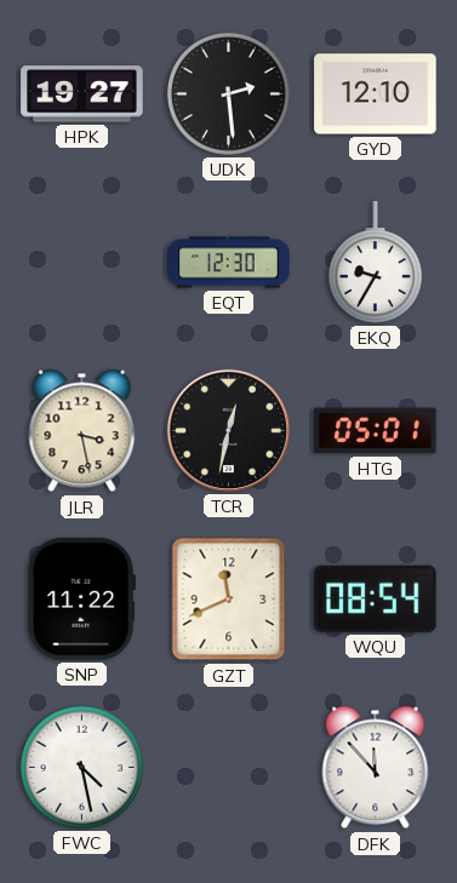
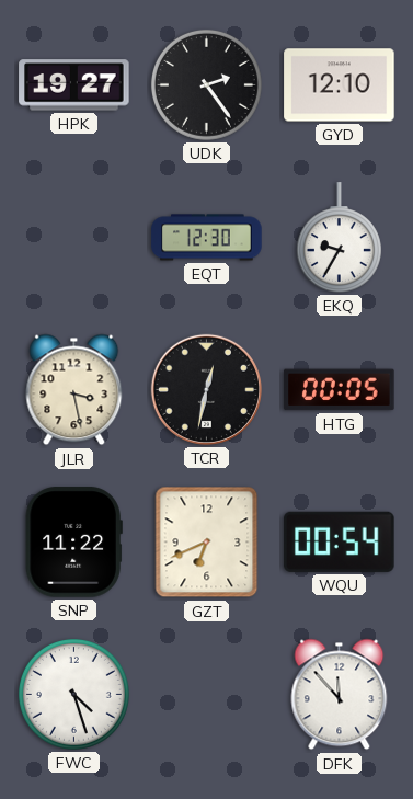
UDK: 2:29 -> 2:24
HTG: 05:01 -> 00:05
GZT: 11:41 -> 6:41
WQU: 08:54 -> 00:54
FWC: 4:28 -> 4:27
